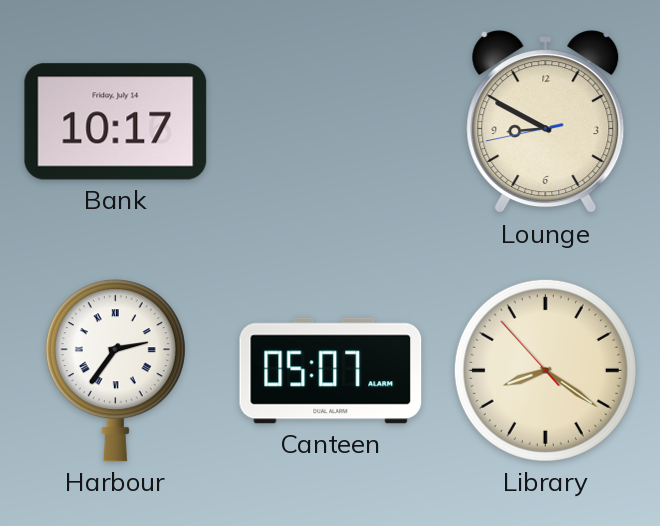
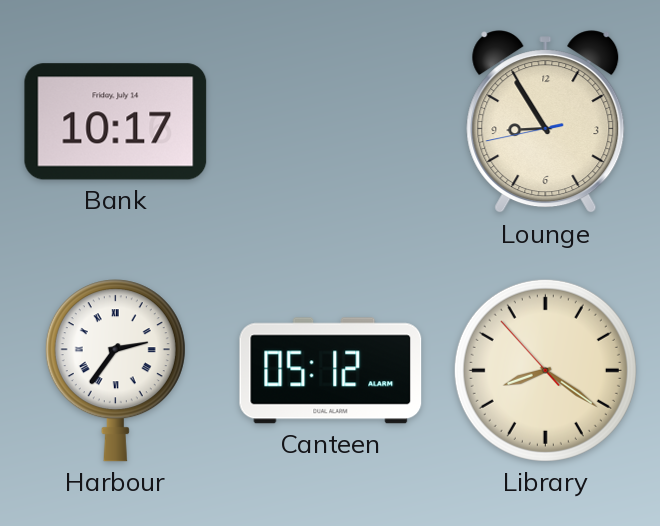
Lounge: 8:49 -> 8:54
Canteen: 05:07 -> 05:12
